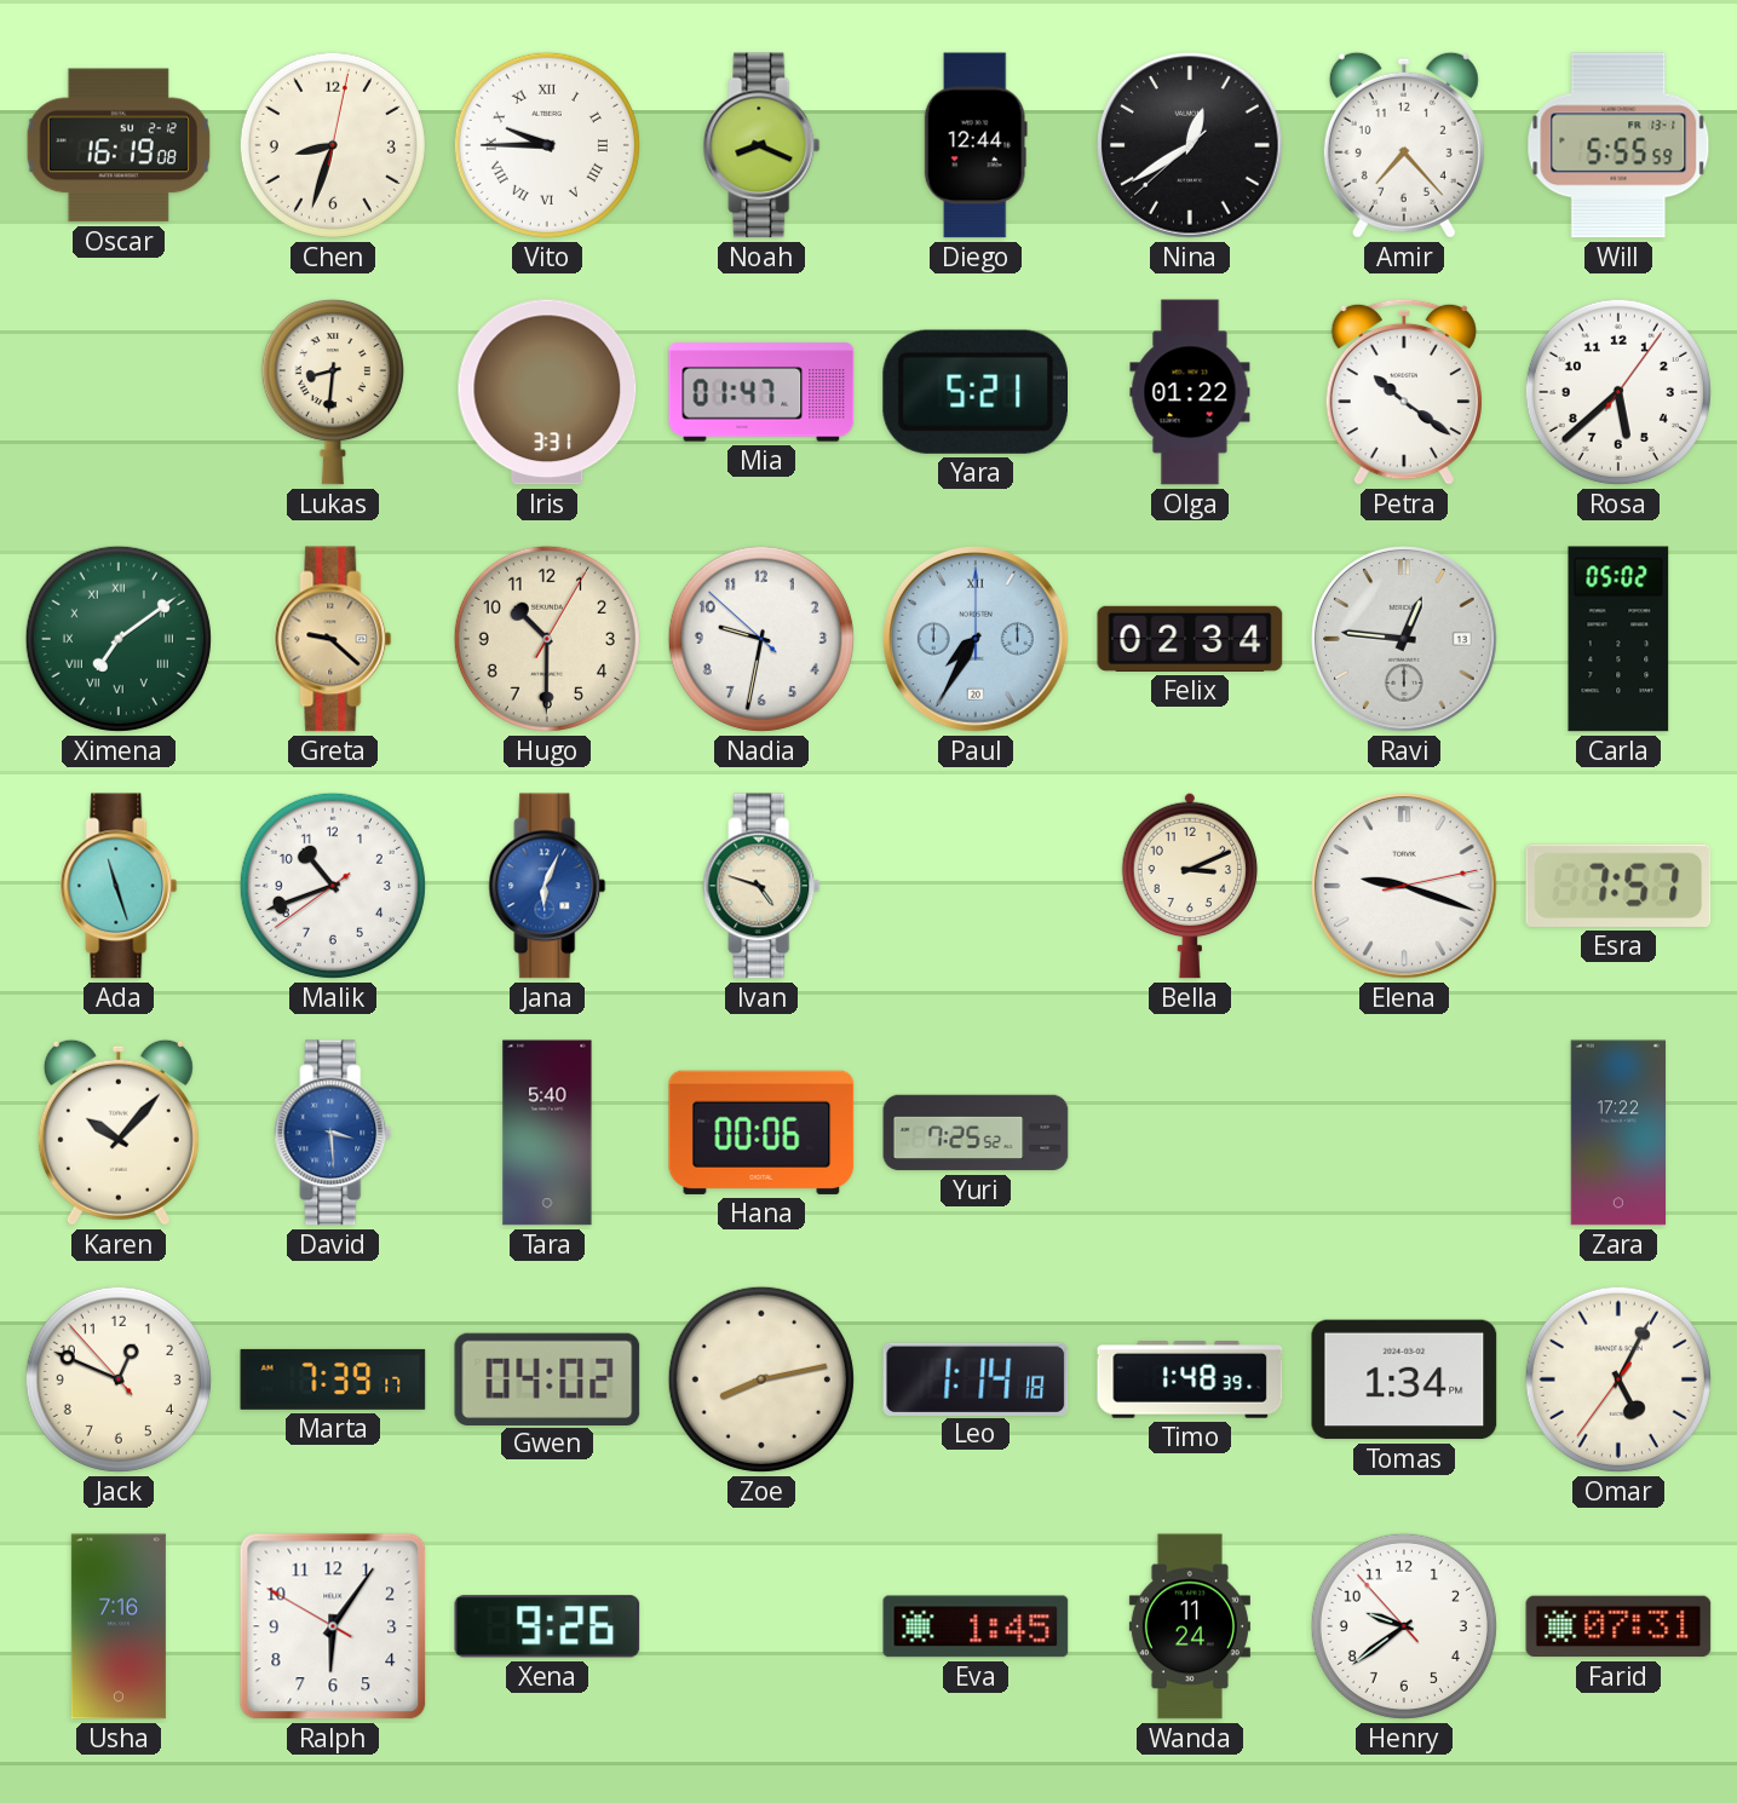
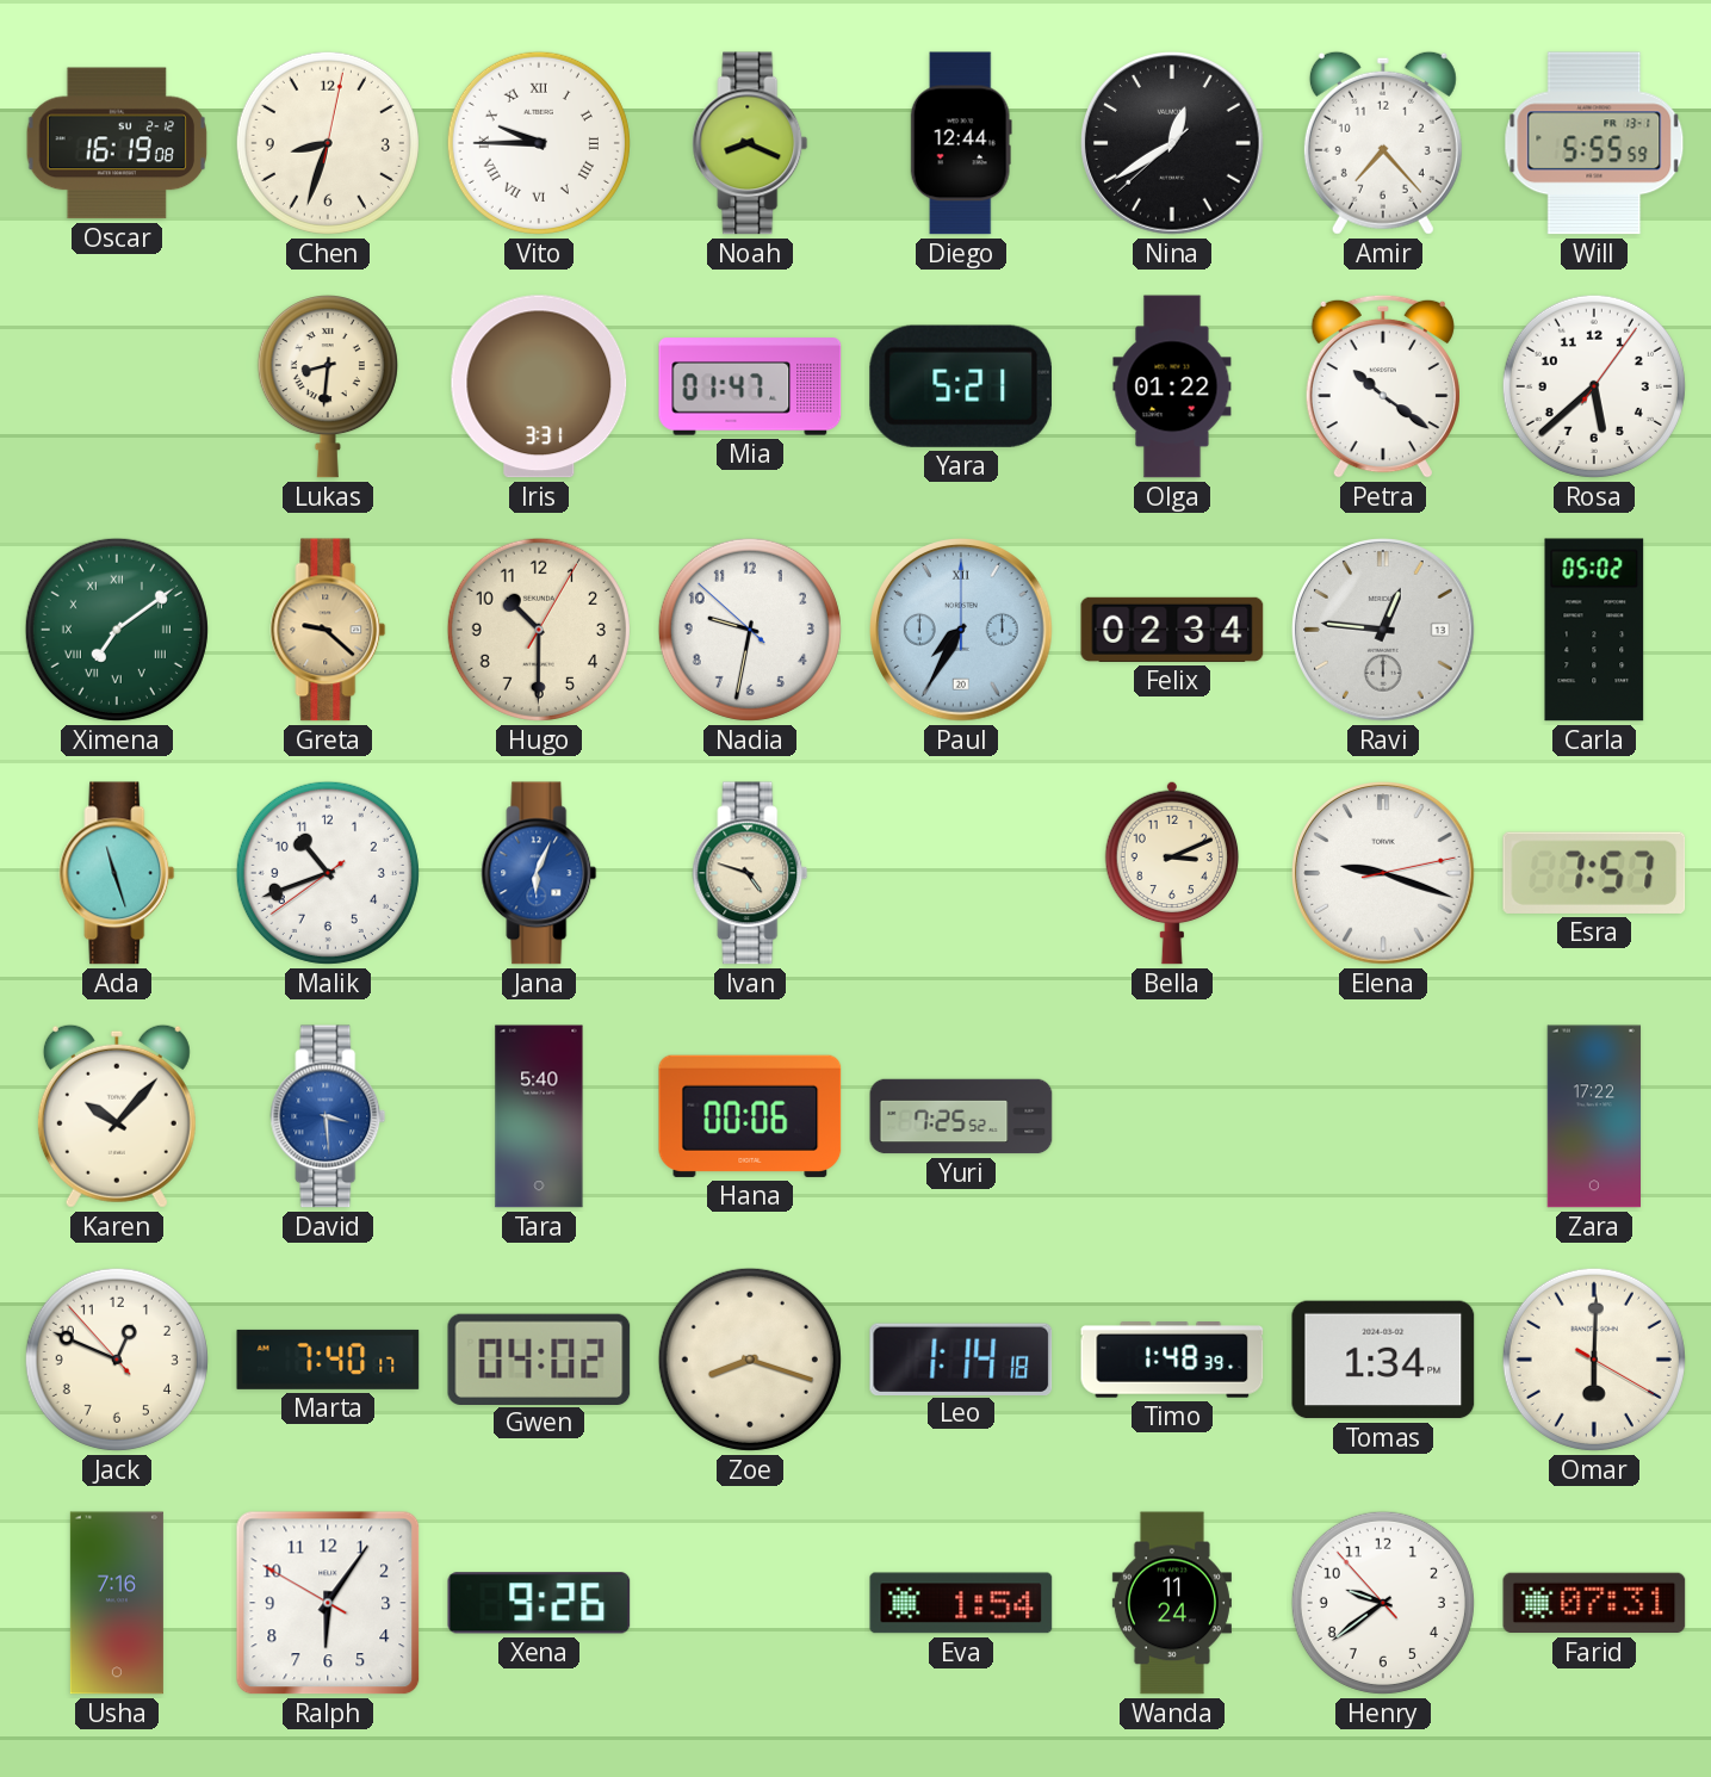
Marta: 7:39 -> 7:40
Zoe: 8:13 -> 8:18
Omar: 5:04 -> 6:00
Eva: 1:45 -> 1:54
